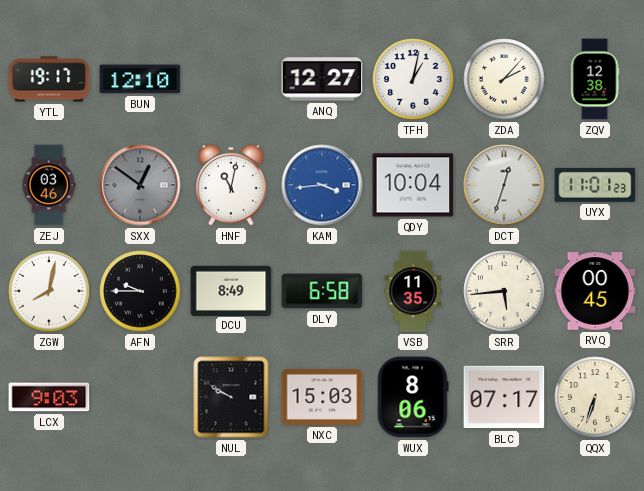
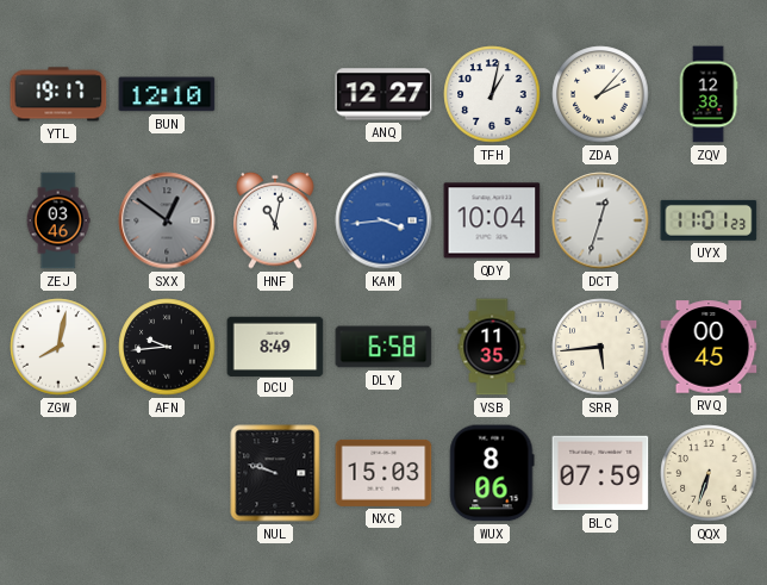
AFN: 9:45 -> 9:44
LCX: 9:03 -> none
NUL: 9:50 -> 9:48
BLC: 07:17 -> 07:59
